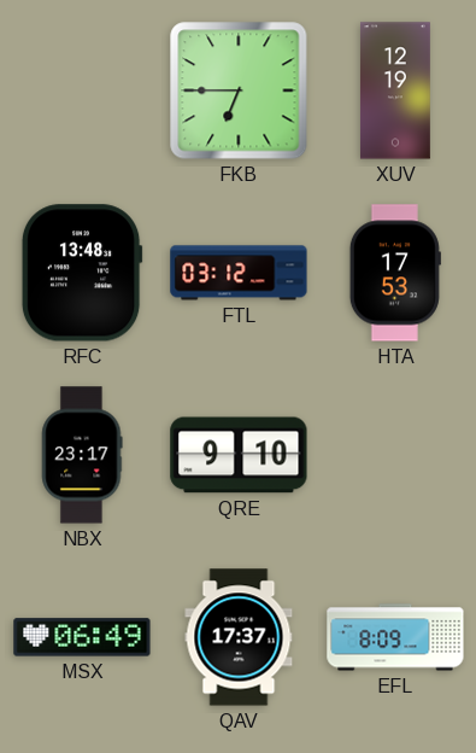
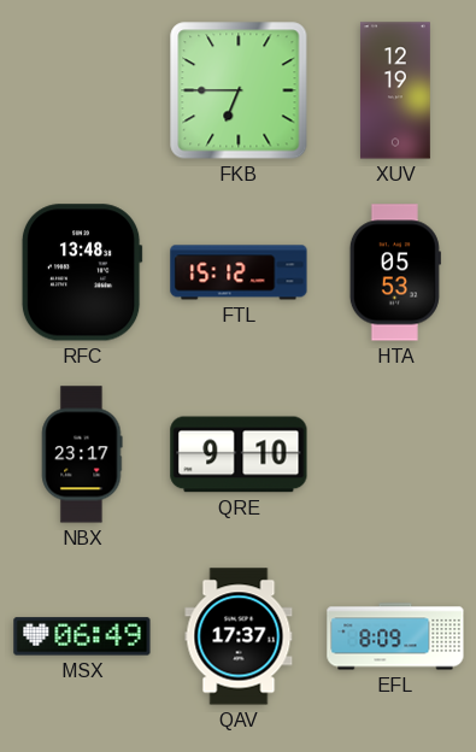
FTL: 03:12 -> 15:12
HTA: 17:53 -> 05:53
